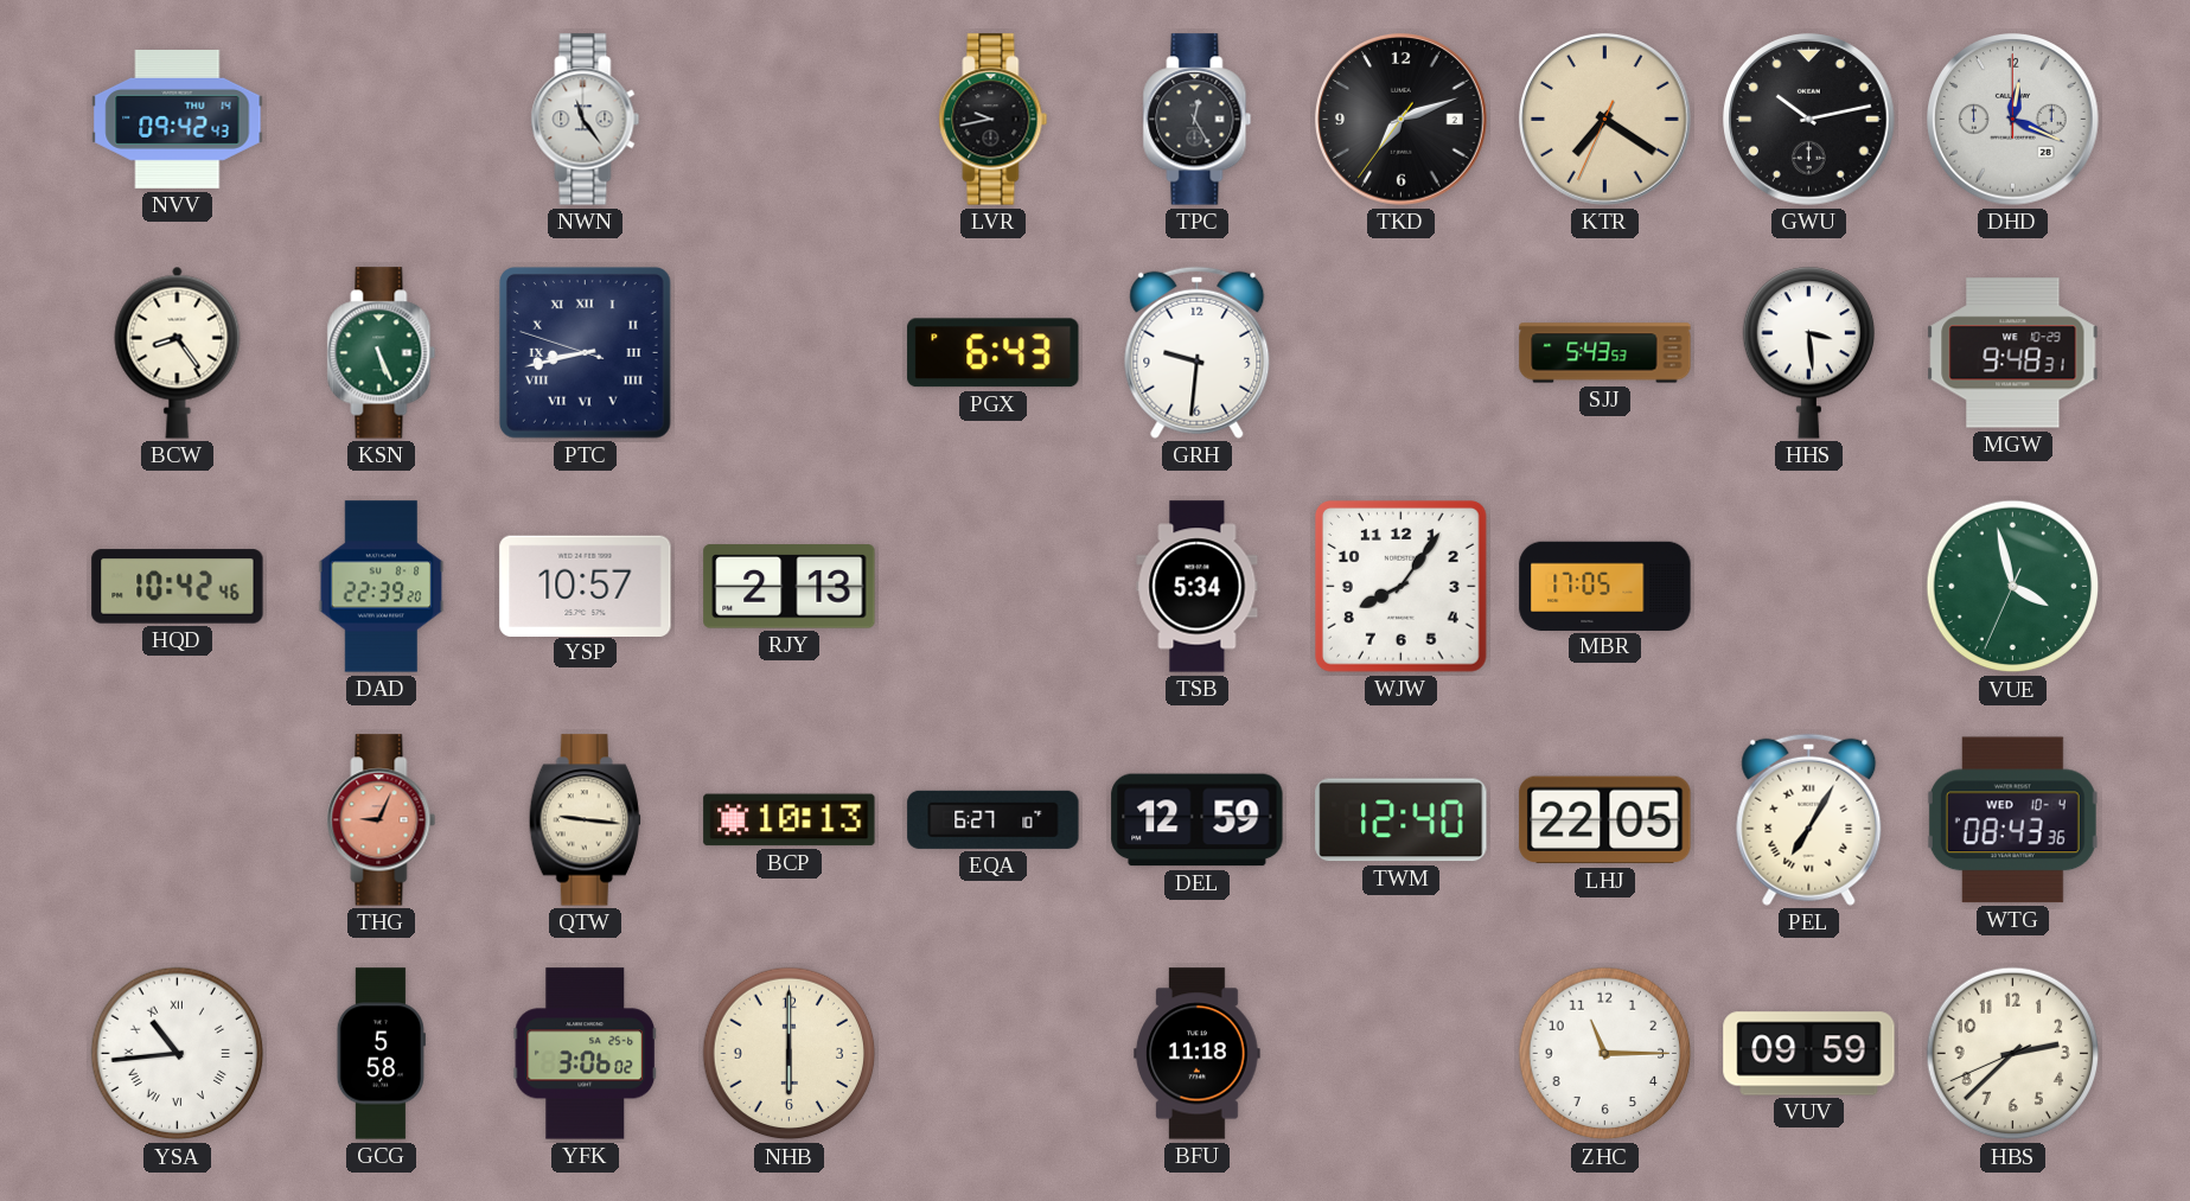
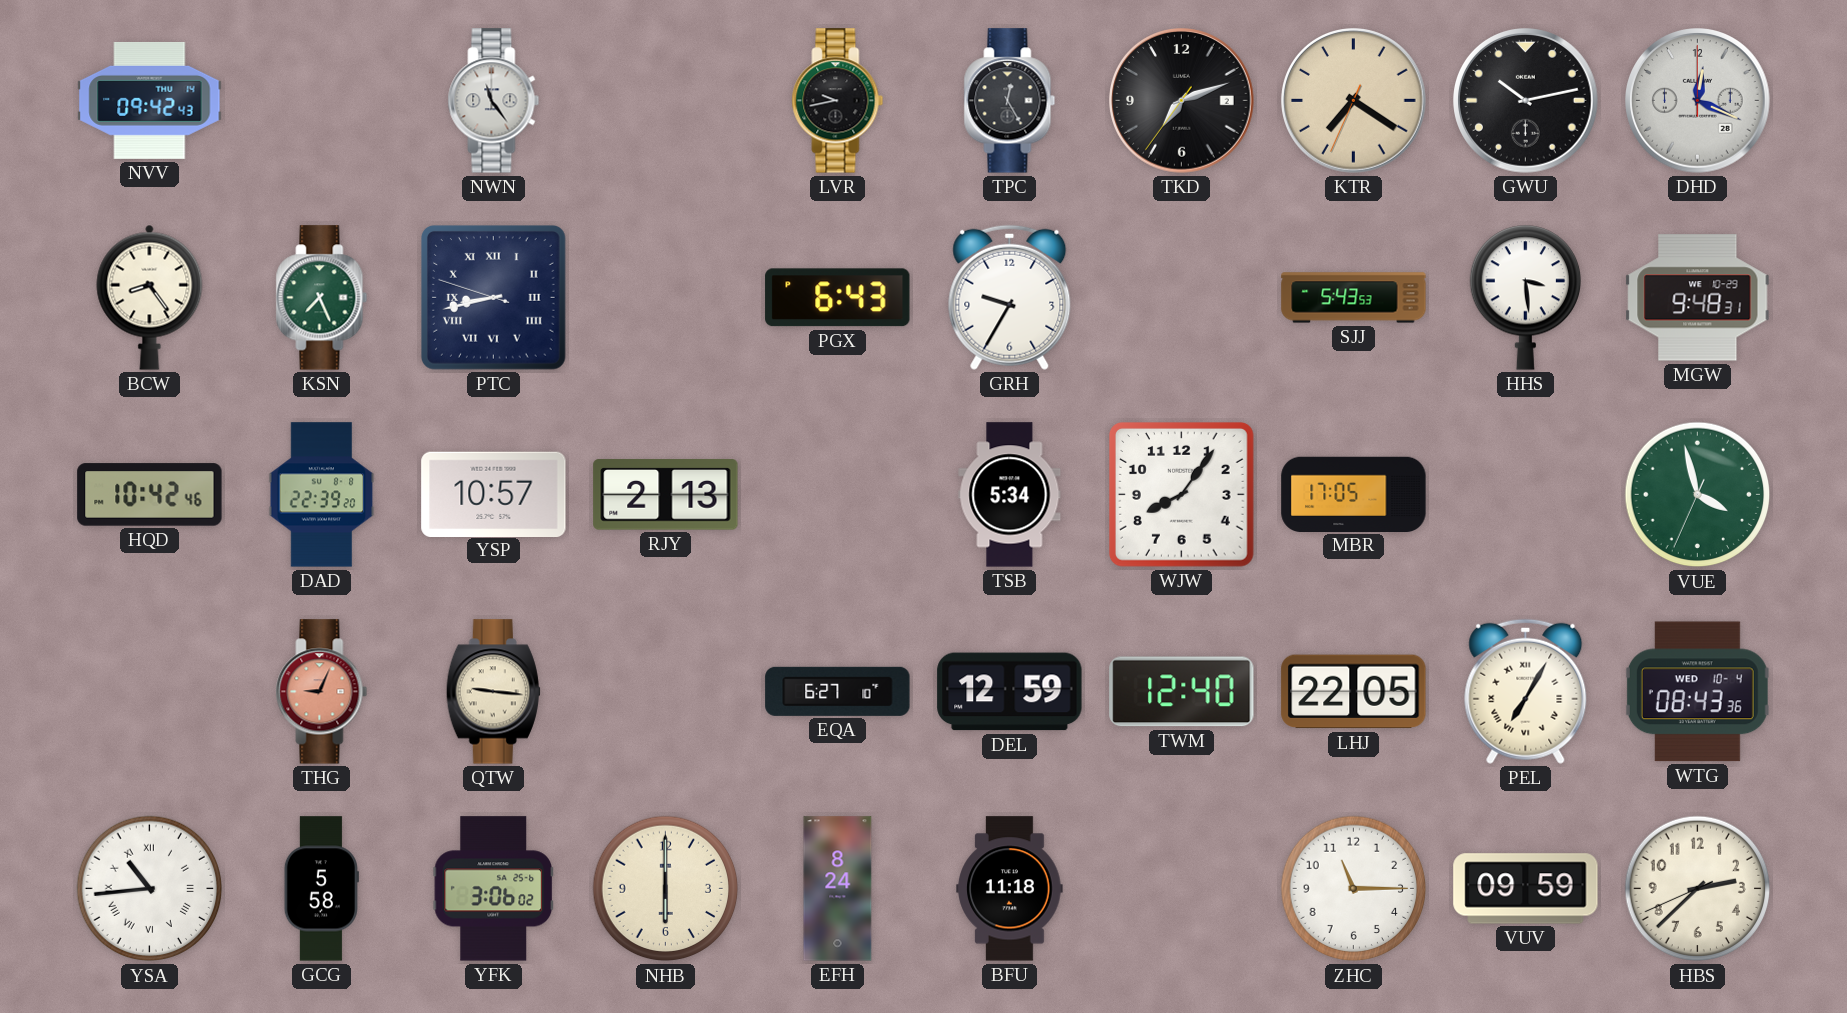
KSN: 5:26 -> 7:26
GRH: 9:31 -> 9:35
BCP: 10:13 -> none
EFH: none -> 8:24
